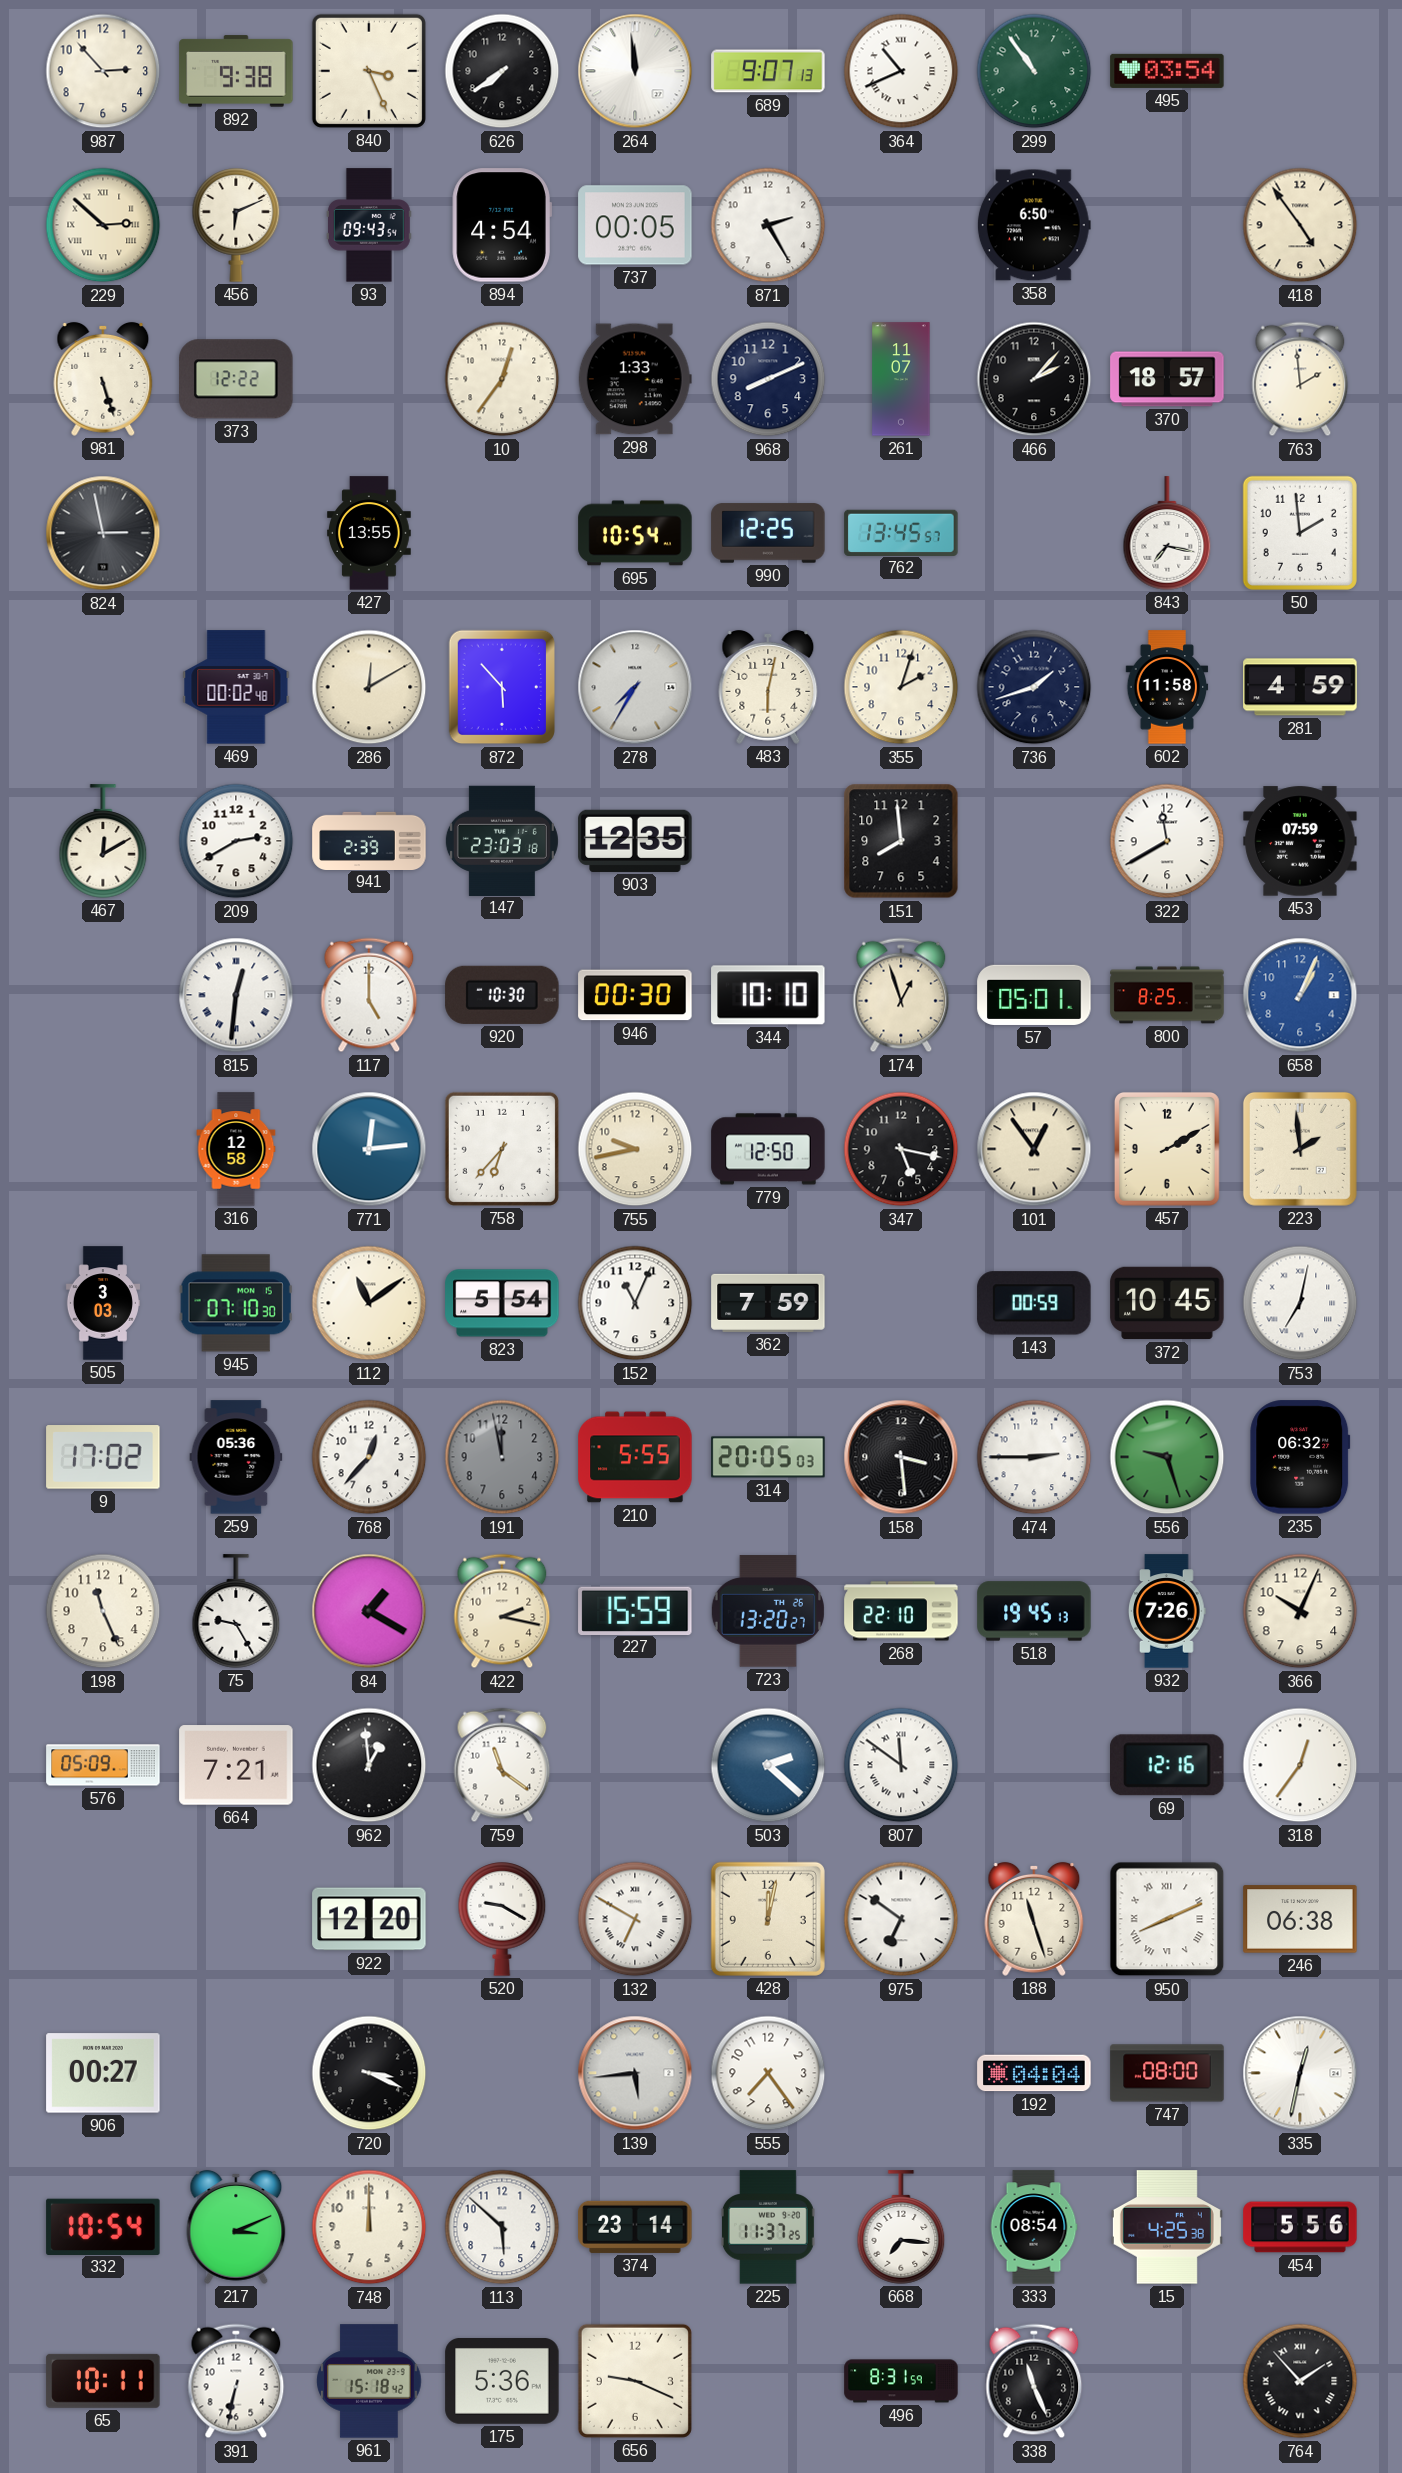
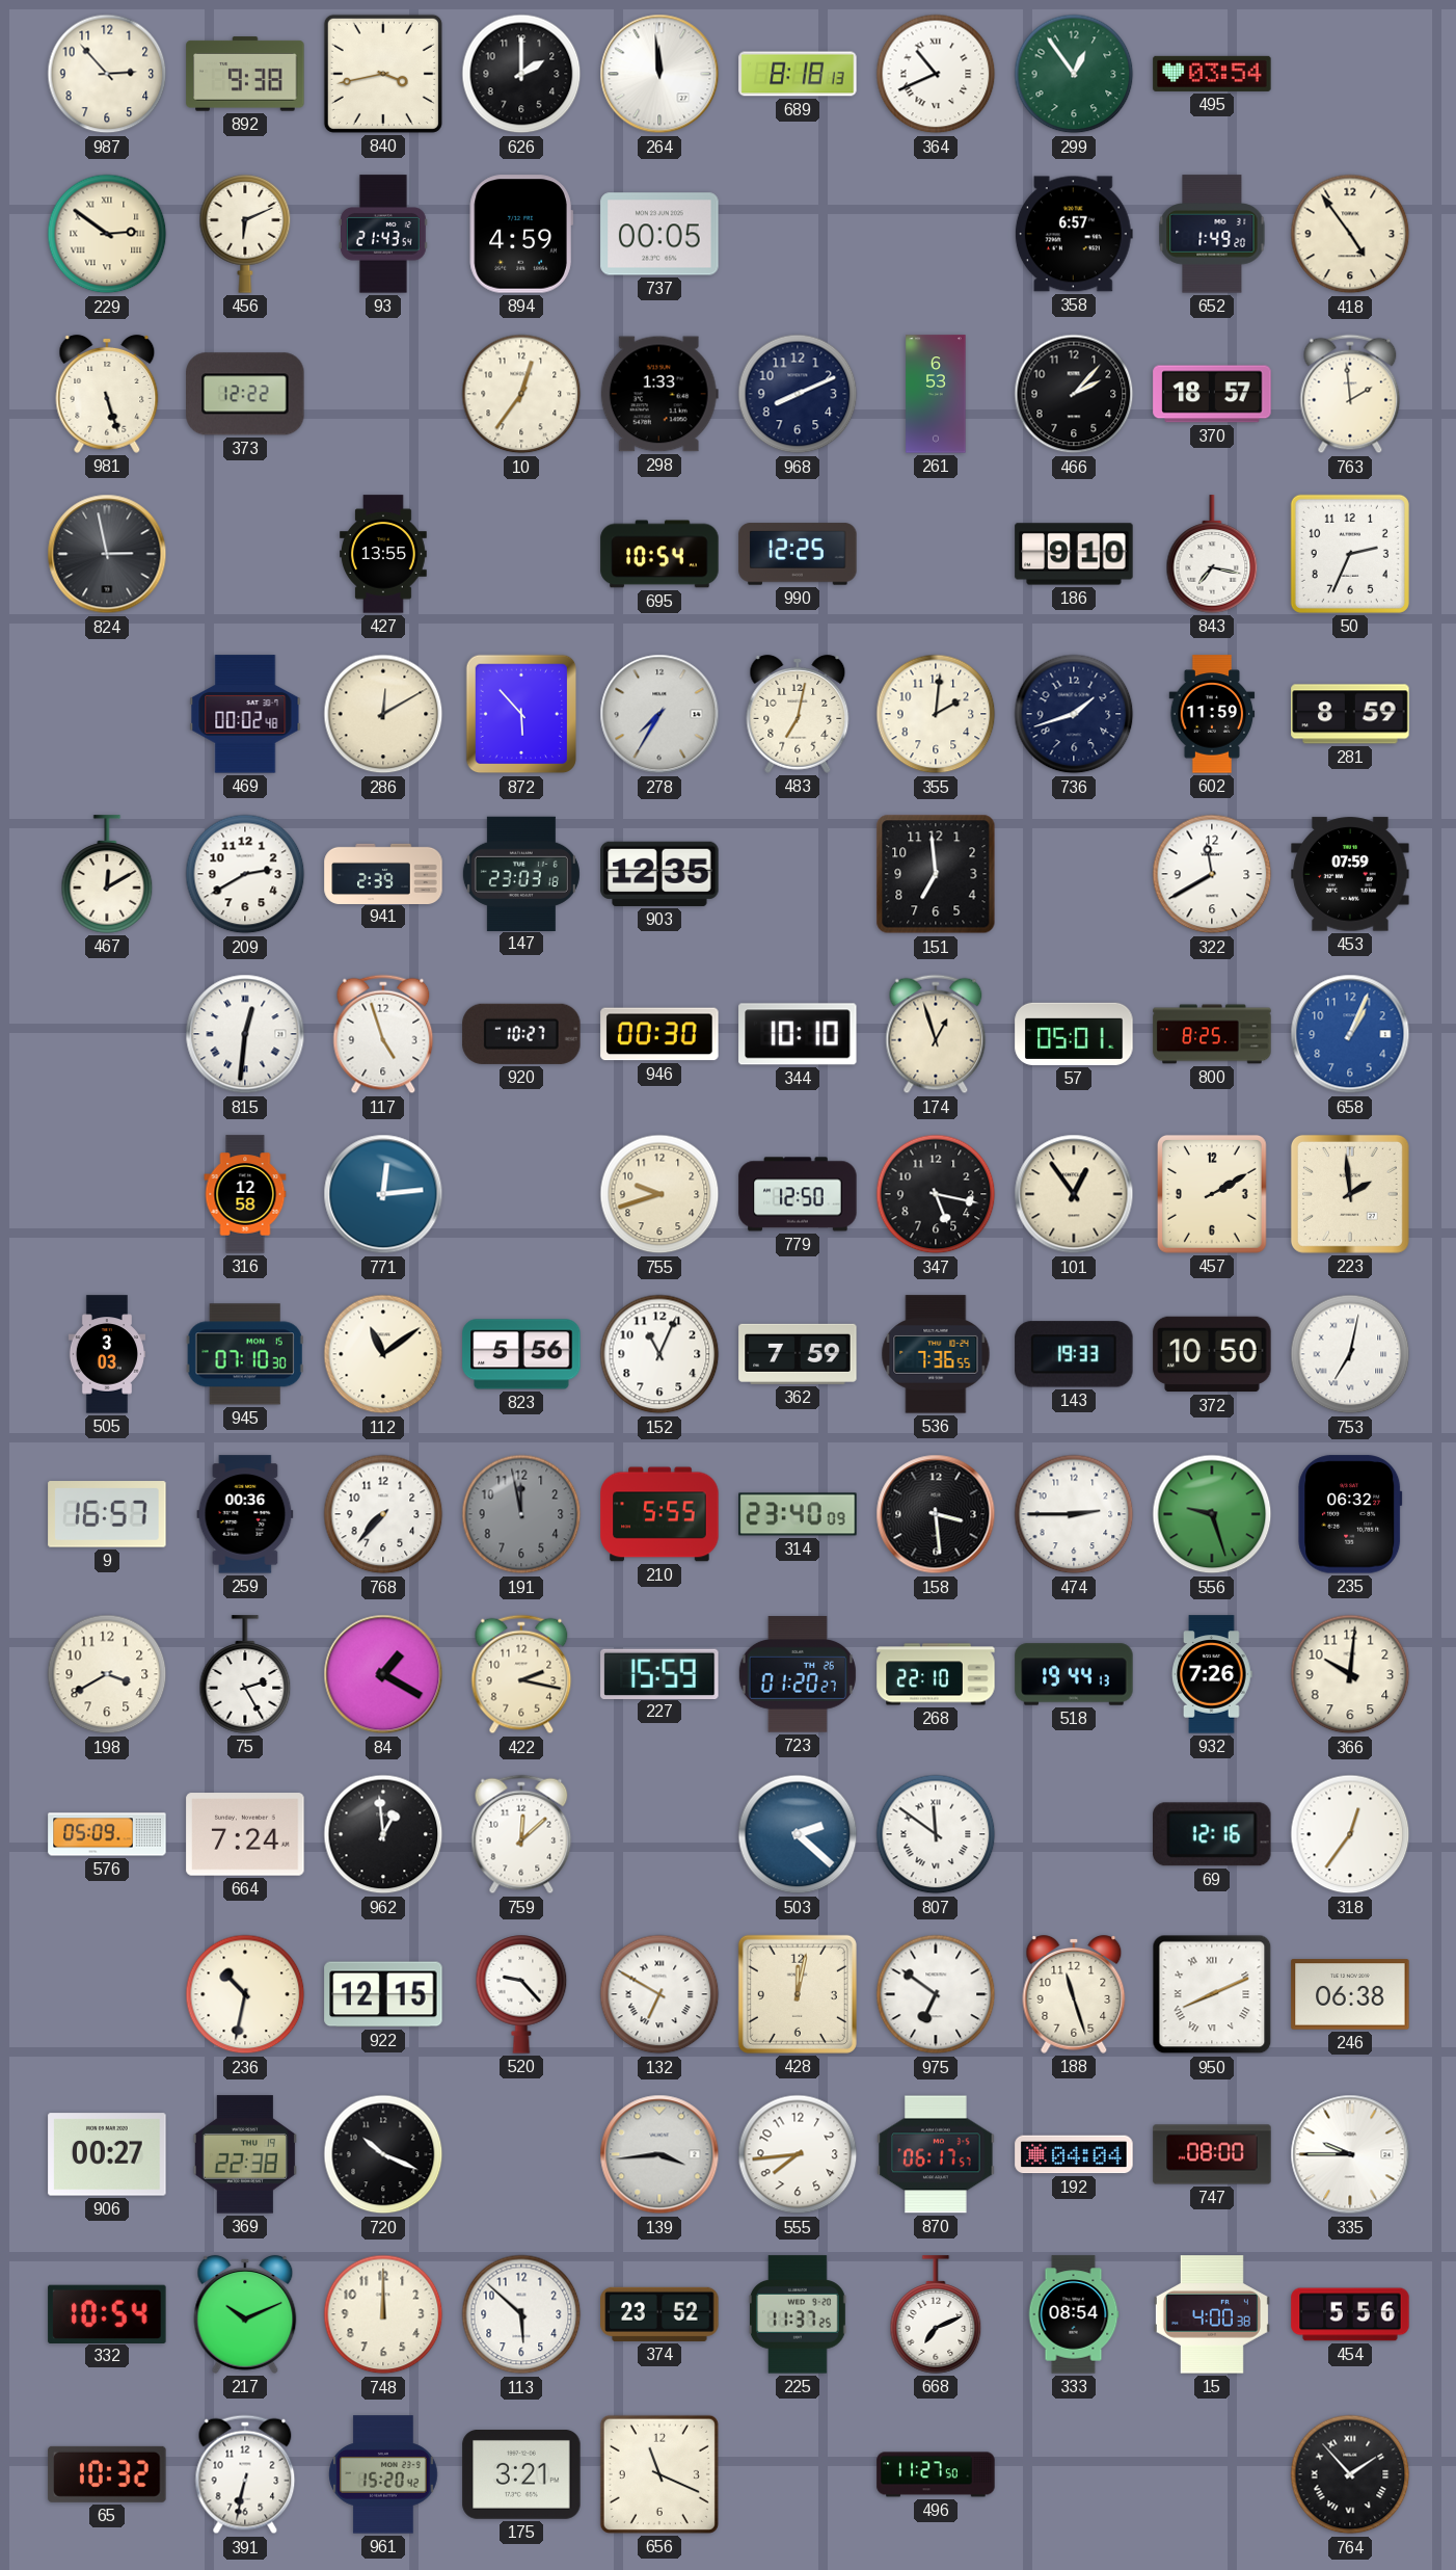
840: 3:26 -> 3:43
626: 7:39 -> 2:00
689: 9:07 -> 8:18
299: 10:54 -> 12:54
229: 2:52 -> 2:51
93: 09:43 -> 21:43
894: 4:54 -> 4:59
871: 2:25 -> none
358: 6:50 -> 6:57
652: none -> 1:49
261: 11:07 -> 6:53
762: 13:45 -> none
186: none -> 9:10
50: 1:59 -> 2:34
483: 6:02 -> 7:02
355: 2:03 -> 2:01
602: 11:58 -> 11:59
281: 4:59 -> 8:59
151: 7:59 -> 6:59
117: 5:00 -> 4:57
920: 10:30 -> 10:27
758: 6:37 -> none
755: 9:43 -> 9:42
823: 5:54 -> 5:56
536: none -> 7:36
143: 00:59 -> 19:33
372: 10:45 -> 10:50
9: 17:02 -> 16:57
259: 05:36 -> 00:36
768: 12:37 -> 7:37
314: 20:05 -> 23:40
198: 11:26 -> 3:40
75: 9:25 -> 2:25
723: 13:20 -> 01:20
518: 19:45 -> 19:44
366: 10:04 -> 10:01
664: 7:21 -> 7:24
759: 11:21 -> 12:08
236: none -> 10:32
922: 12:20 -> 12:15
520: 9:20 -> 9:23
369: none -> 22:38
720: 3:19 -> 10:19
139: 5:44 -> 3:44
555: 7:24 -> 7:44
870: none -> 06:17
335: 12:32 -> 9:45
217: 3:11 -> 10:11
374: 23:14 -> 23:52
668: 7:16 -> 7:11
15: 4:25 -> 4:00
65: 10:11 -> 10:32
961: 15:18 -> 15:20
175: 5:36 -> 3:21
656: 9:19 -> 11:19
496: 8:31 -> 11:27
338: 11:26 -> none
